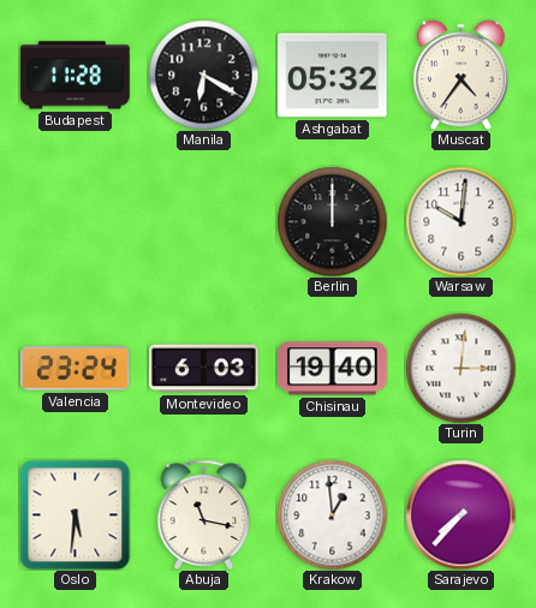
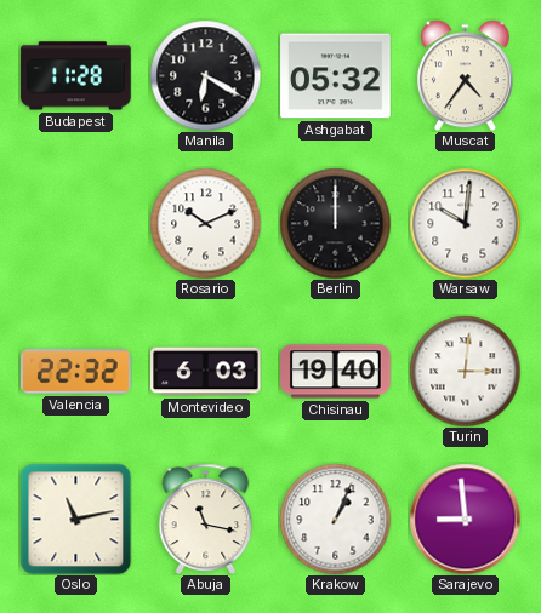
Rosario: none -> 10:11
Valencia: 23:24 -> 22:32
Oslo: 5:31 -> 11:13
Krakow: 12:59 -> 1:04
Sarajevo: 7:37 -> 8:59
